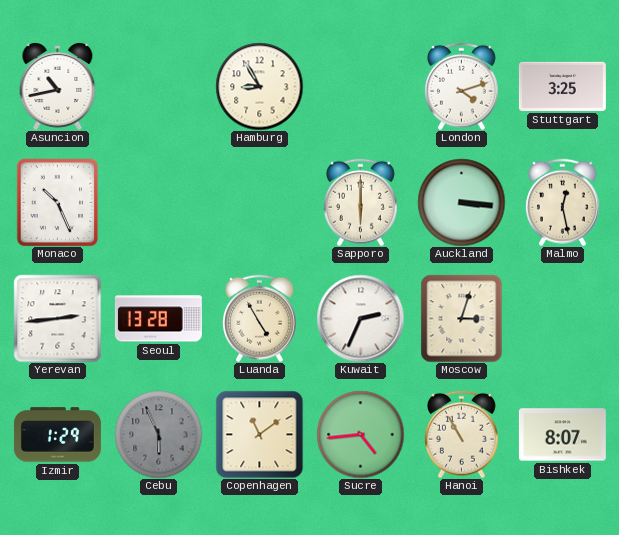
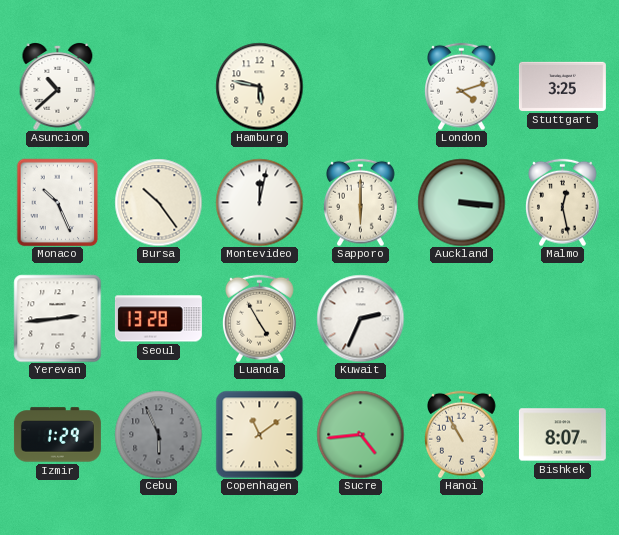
Asuncion: 10:43 -> 10:38
Hamburg: 8:55 -> 5:47
Bursa: none -> 10:24
Montevideo: none -> 12:02
Moscow: 3:03 -> none
